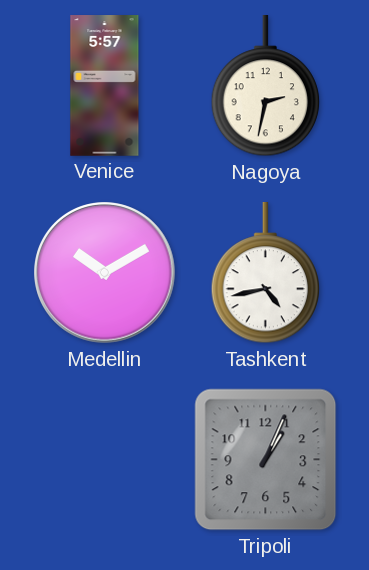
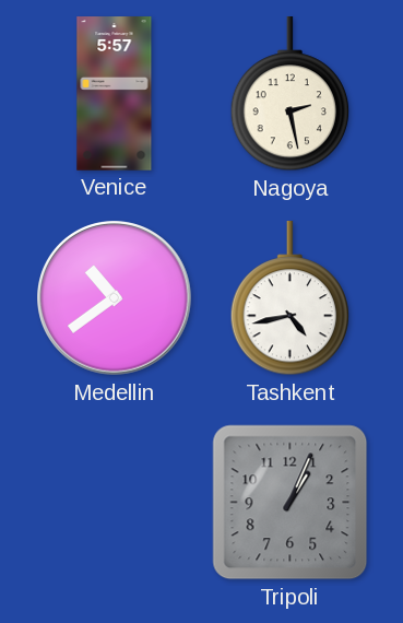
Nagoya: 2:32 -> 2:28
Medellin: 10:10 -> 10:39
